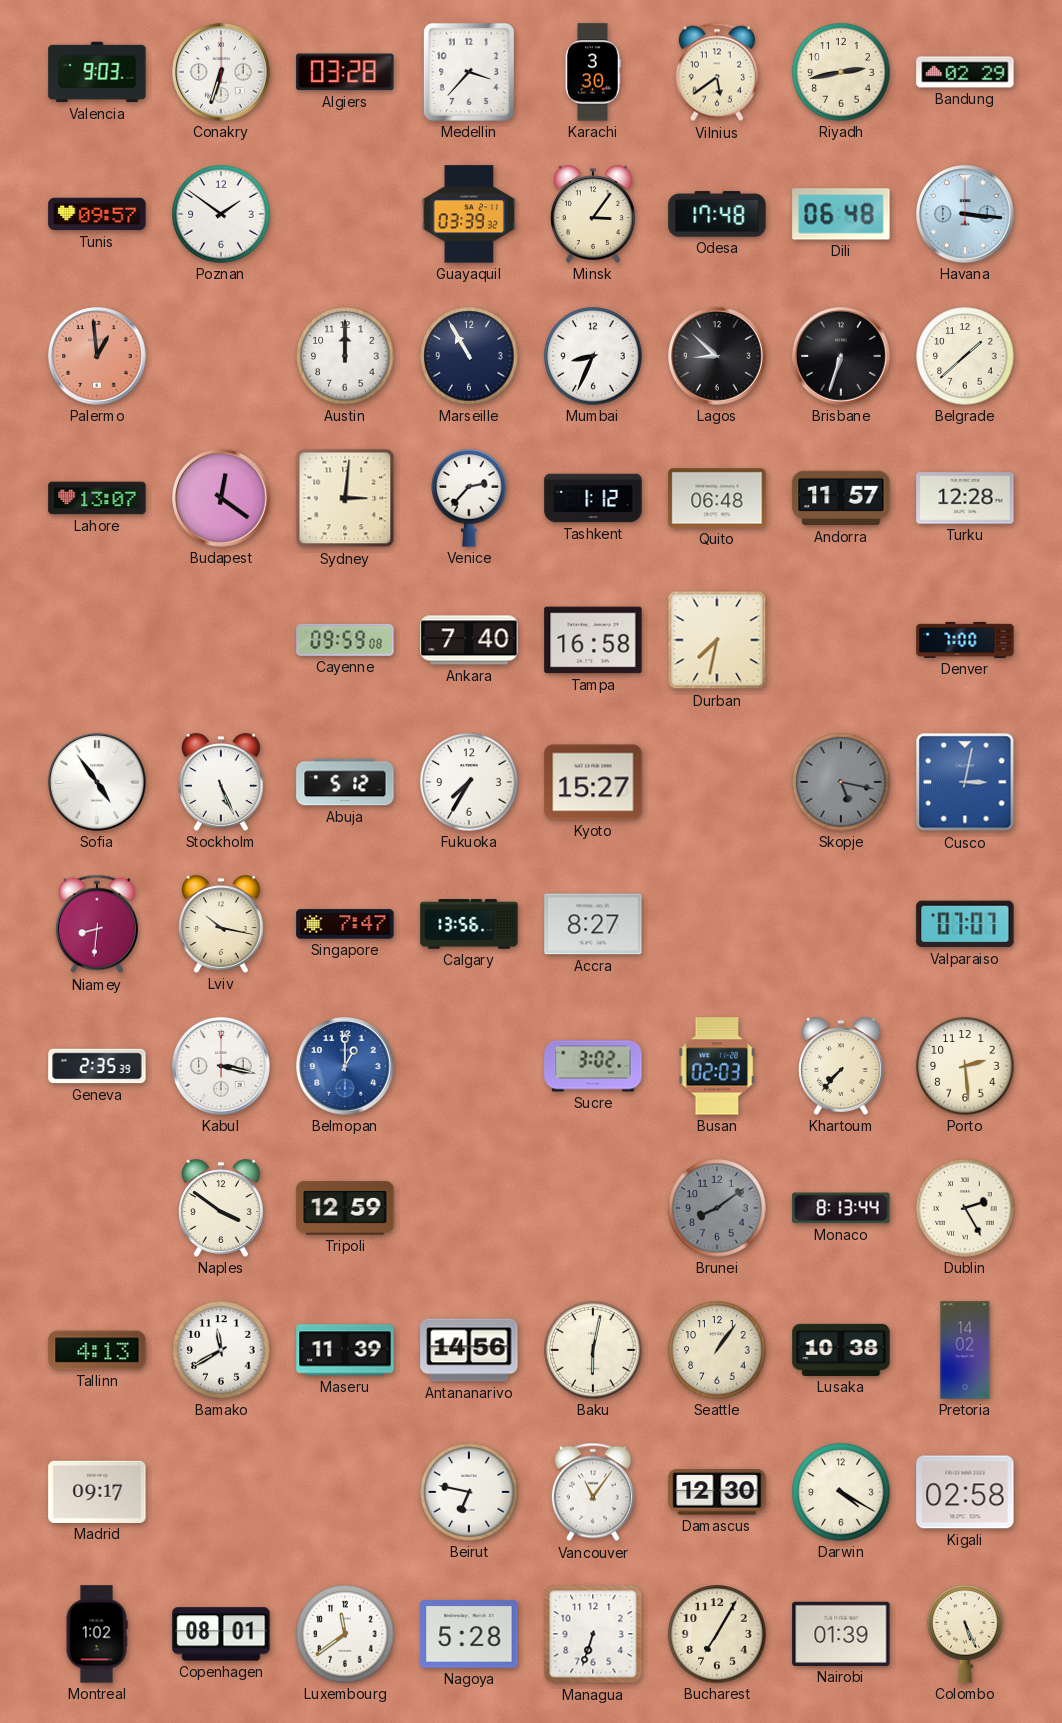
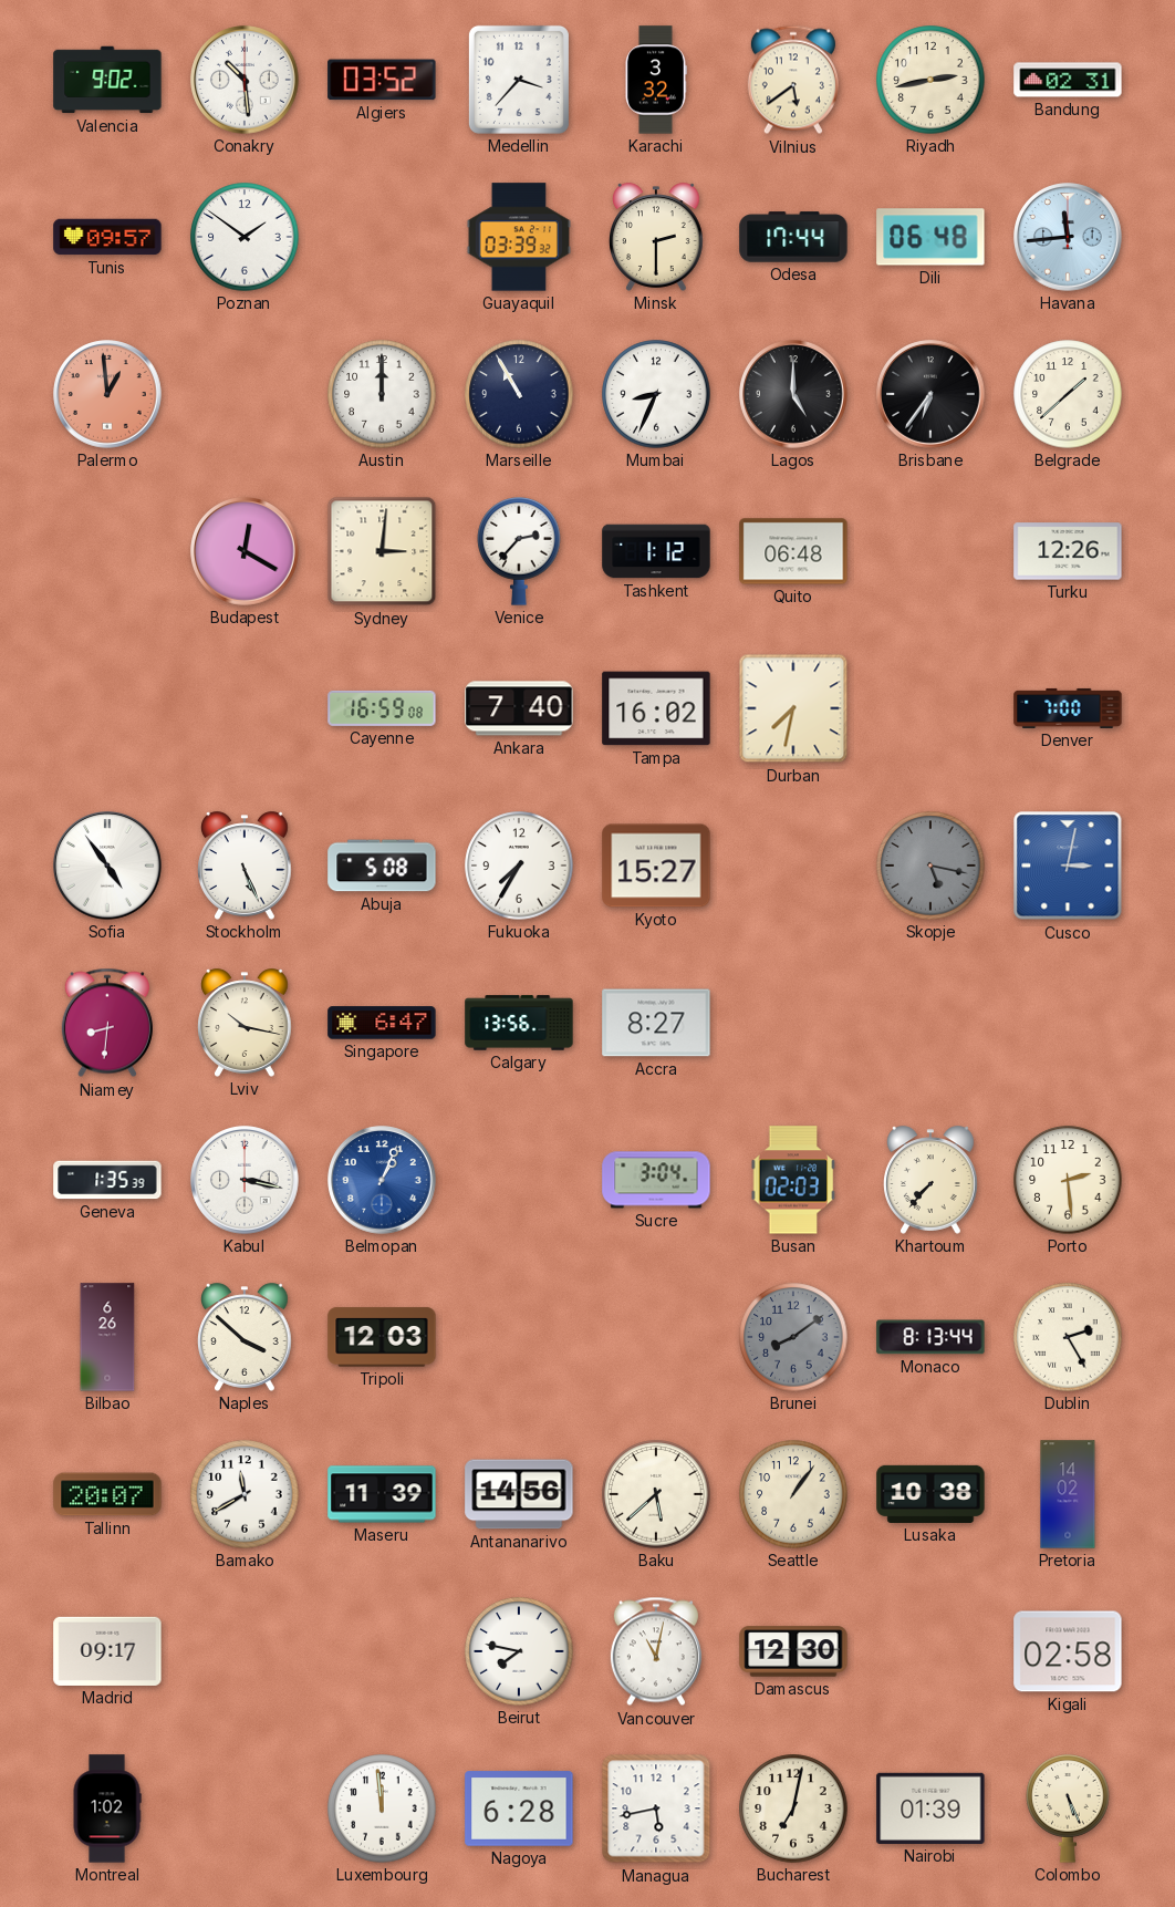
Valencia: 9:03 -> 9:02
Conakry: 6:33 -> 10:29
Algiers: 03:28 -> 03:52
Karachi: 3:30 -> 3:32
Bandung: 02:29 -> 02:31
Minsk: 3:06 -> 2:30
Odesa: 17:48 -> 17:44
Havana: 3:16 -> 11:44
Lagos: 8:52 -> 5:00
Brisbane: 6:33 -> 6:36
Lahore: 13:07 -> none
Budapest: 12:21 -> 12:20
Andorra: 11:57 -> none
Turku: 12:28 -> 12:26
Cayenne: 09:59 -> 16:59
Tampa: 16:58 -> 16:02
Abuja: 5:12 -> 5:08
Singapore: 7:47 -> 6:47
Valparaiso: 07:07 -> none
Geneva: 2:35 -> 1:35
Belmopan: 1:00 -> 1:04
Sucre: 3:02 -> 3:04
Bilbao: none -> 6:26
Naples: 3:51 -> 3:52
Tripoli: 12:59 -> 12:03
Tallinn: 4:13 -> 20:07
Baku: 6:02 -> 5:38
Beirut: 6:47 -> 7:47
Vancouver: 11:06 -> 11:02
Darwin: 4:20 -> none
Copenhagen: 08:01 -> none
Luxembourg: 11:39 -> 11:59
Nagoya: 5:28 -> 6:28
Managua: 6:33 -> 5:43
Bucharest: 7:05 -> 7:02
